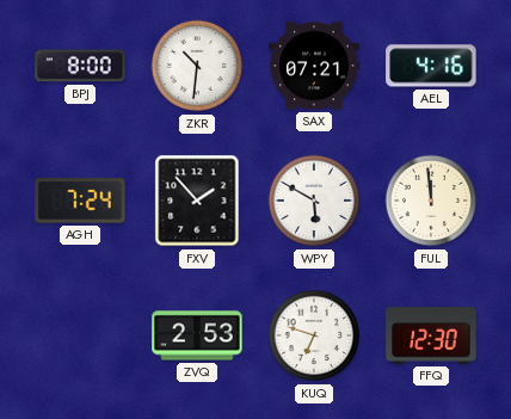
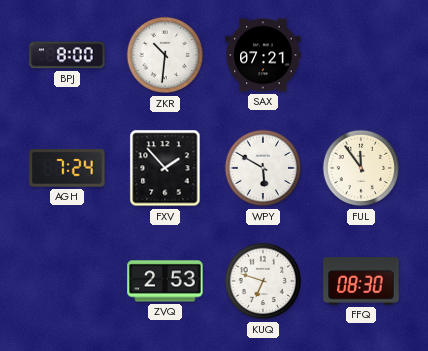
AEL: 4:16 -> none
FUL: 11:59 -> 11:54
FFQ: 12:30 -> 08:30
